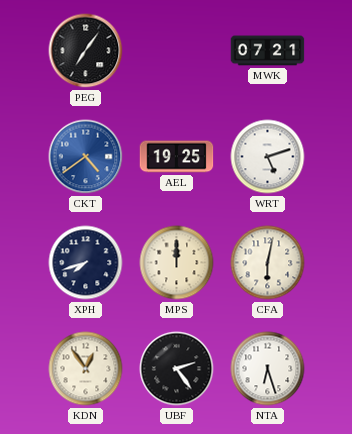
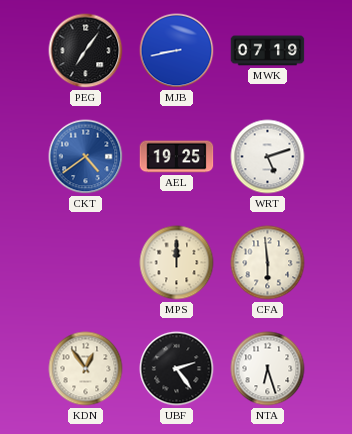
MJB: none -> 8:43
MWK: 07:21 -> 07:19
XPH: 7:42 -> none
CFA: 6:02 -> 5:59
